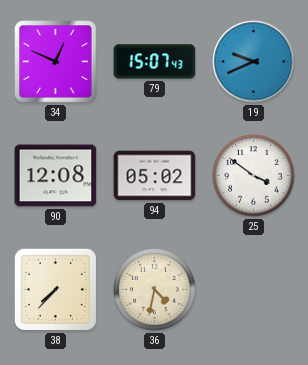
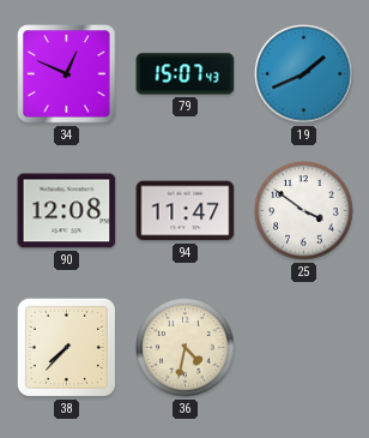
19: 9:41 -> 1:41
94: 05:02 -> 11:47
